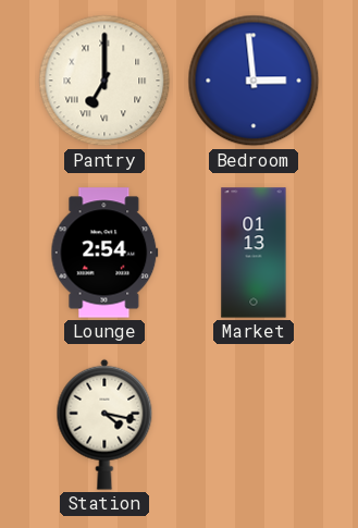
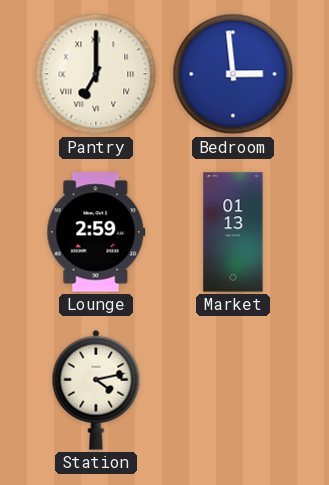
Lounge: 2:54 -> 2:59
Station: 4:17 -> 4:13
